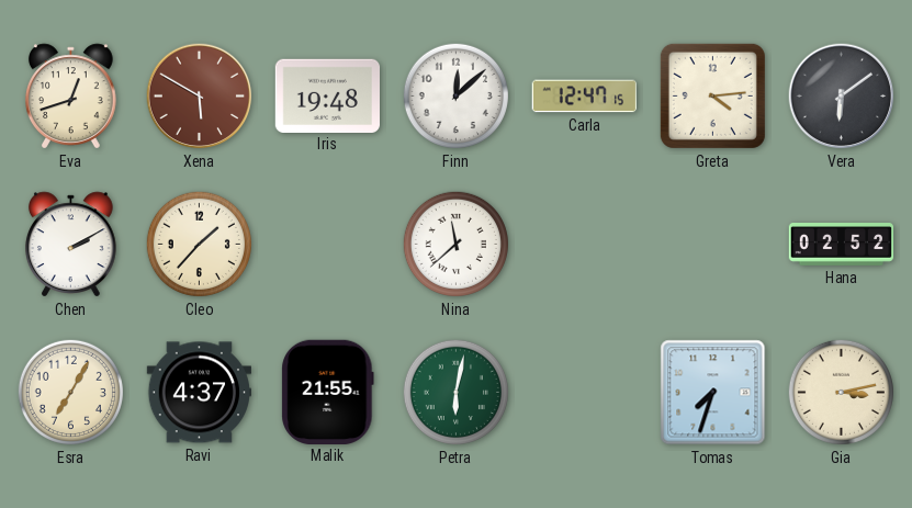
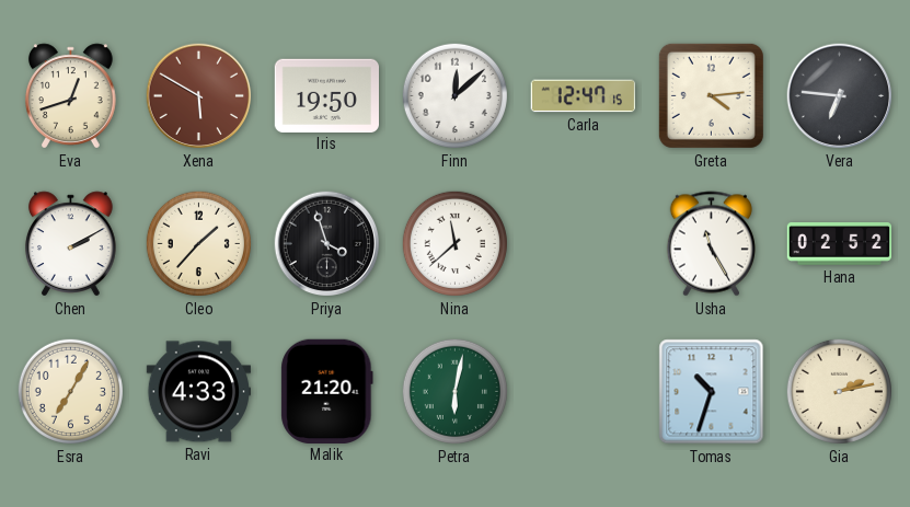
Iris: 19:48 -> 19:50
Vera: 6:09 -> 6:46
Priya: none -> 3:57
Usha: none -> 11:25
Ravi: 4:37 -> 4:33
Malik: 21:55 -> 21:20
Tomas: 7:33 -> 10:33
Gia: 3:13 -> 2:13
